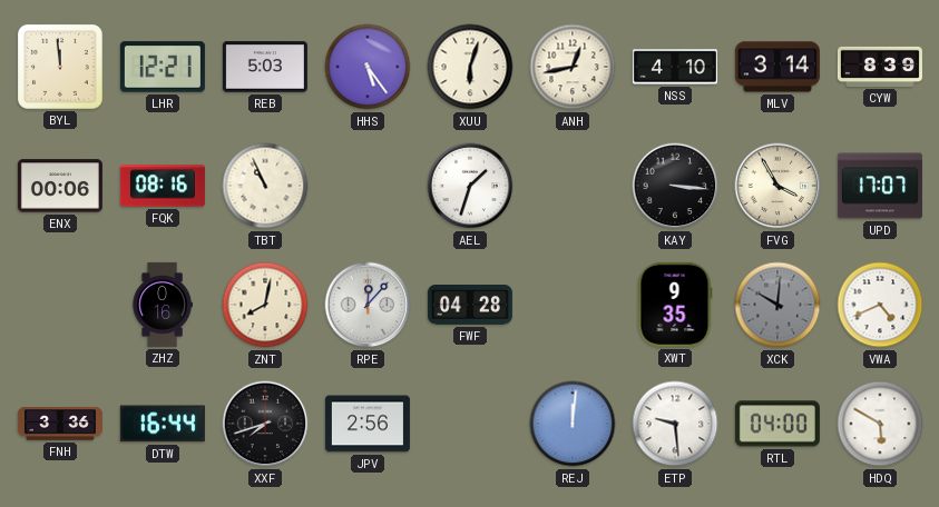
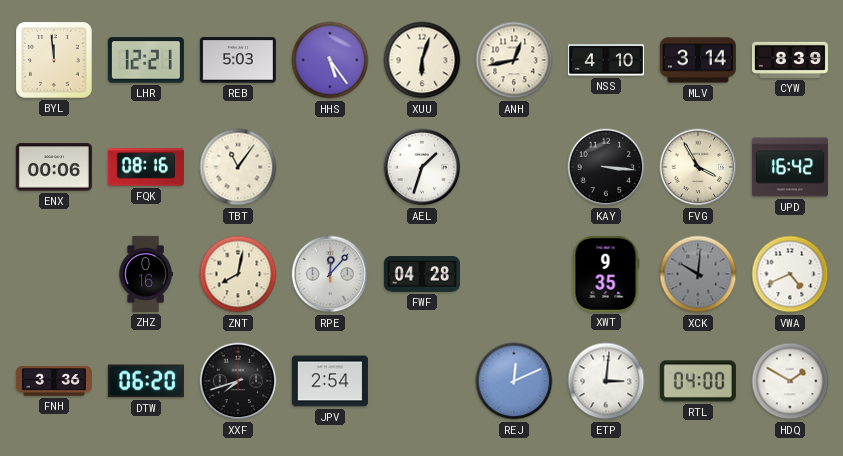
TBT: 10:56 -> 11:06
UPD: 17:07 -> 16:42
DTW: 16:44 -> 06:20
JPV: 2:56 -> 2:54
REJ: 12:01 -> 12:11
ETP: 9:29 -> 3:01
HDQ: 5:50 -> 1:50
